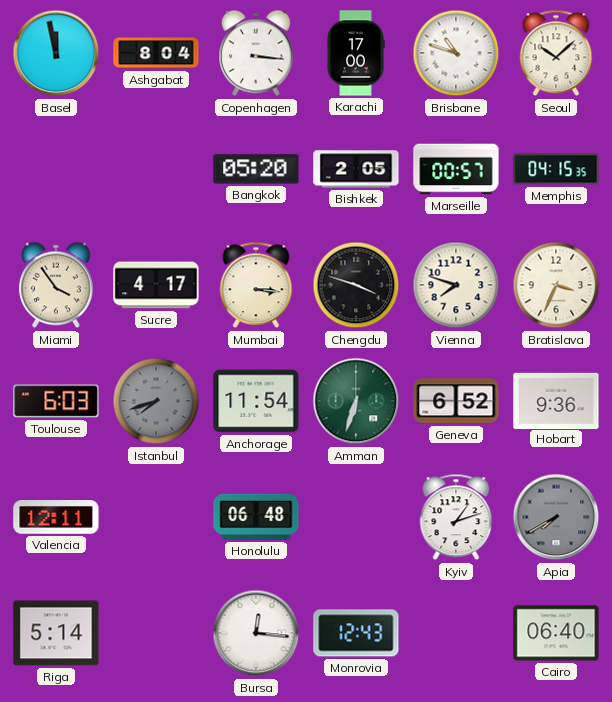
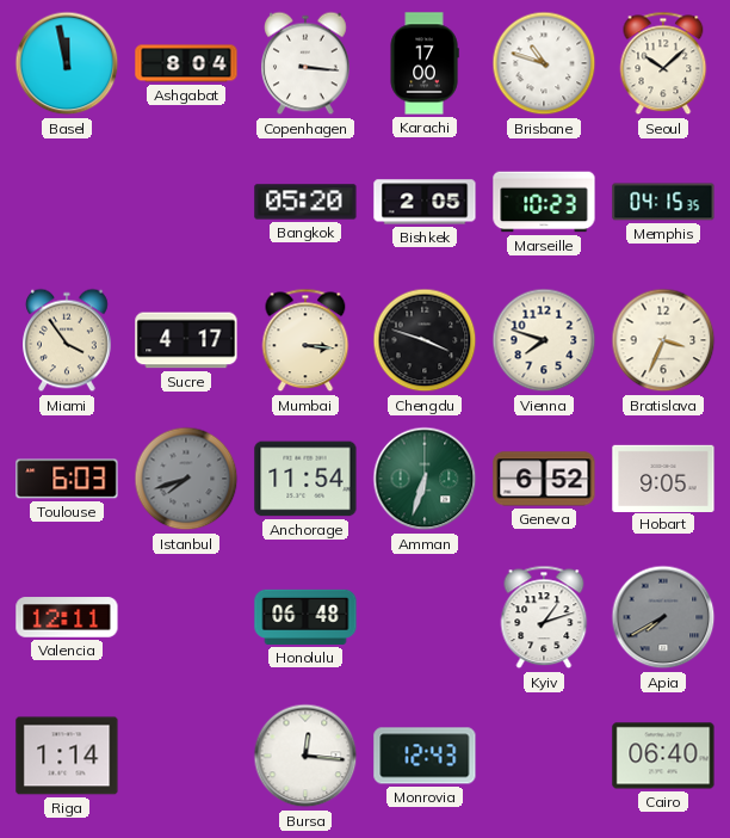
Marseille: 00:57 -> 10:23
Hobart: 9:36 -> 9:05
Riga: 5:14 -> 1:14
